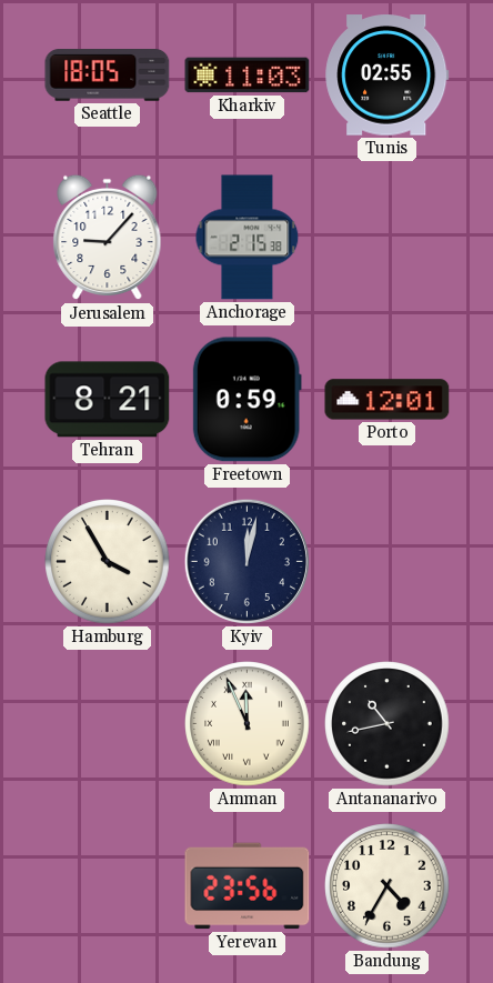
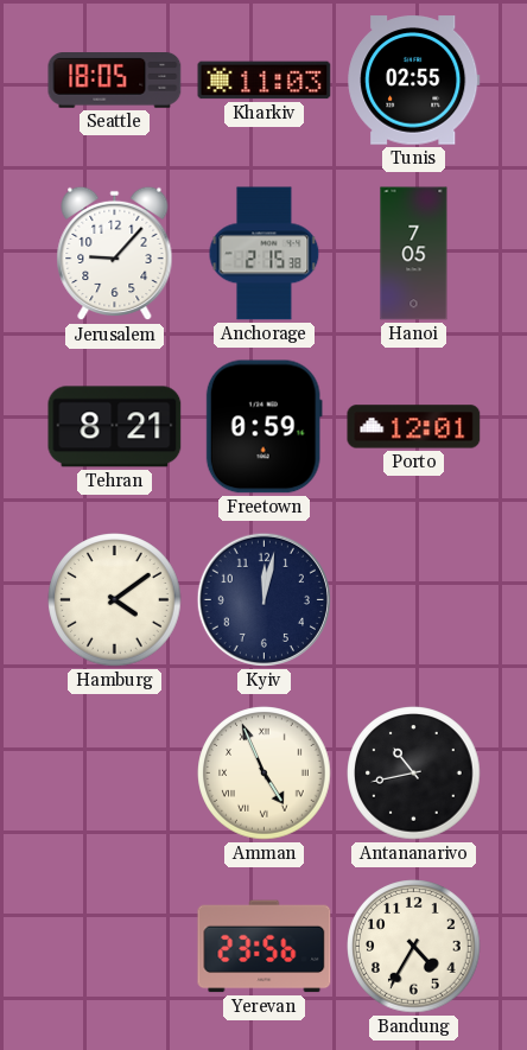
Hanoi: none -> 7:05
Hamburg: 3:55 -> 4:09
Amman: 11:56 -> 4:56
